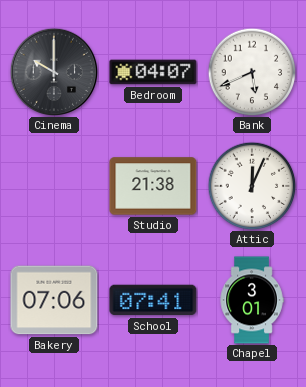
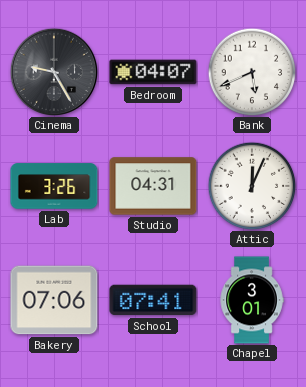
Cinema: 10:00 -> 9:25
Lab: none -> 3:26
Studio: 21:38 -> 04:31
